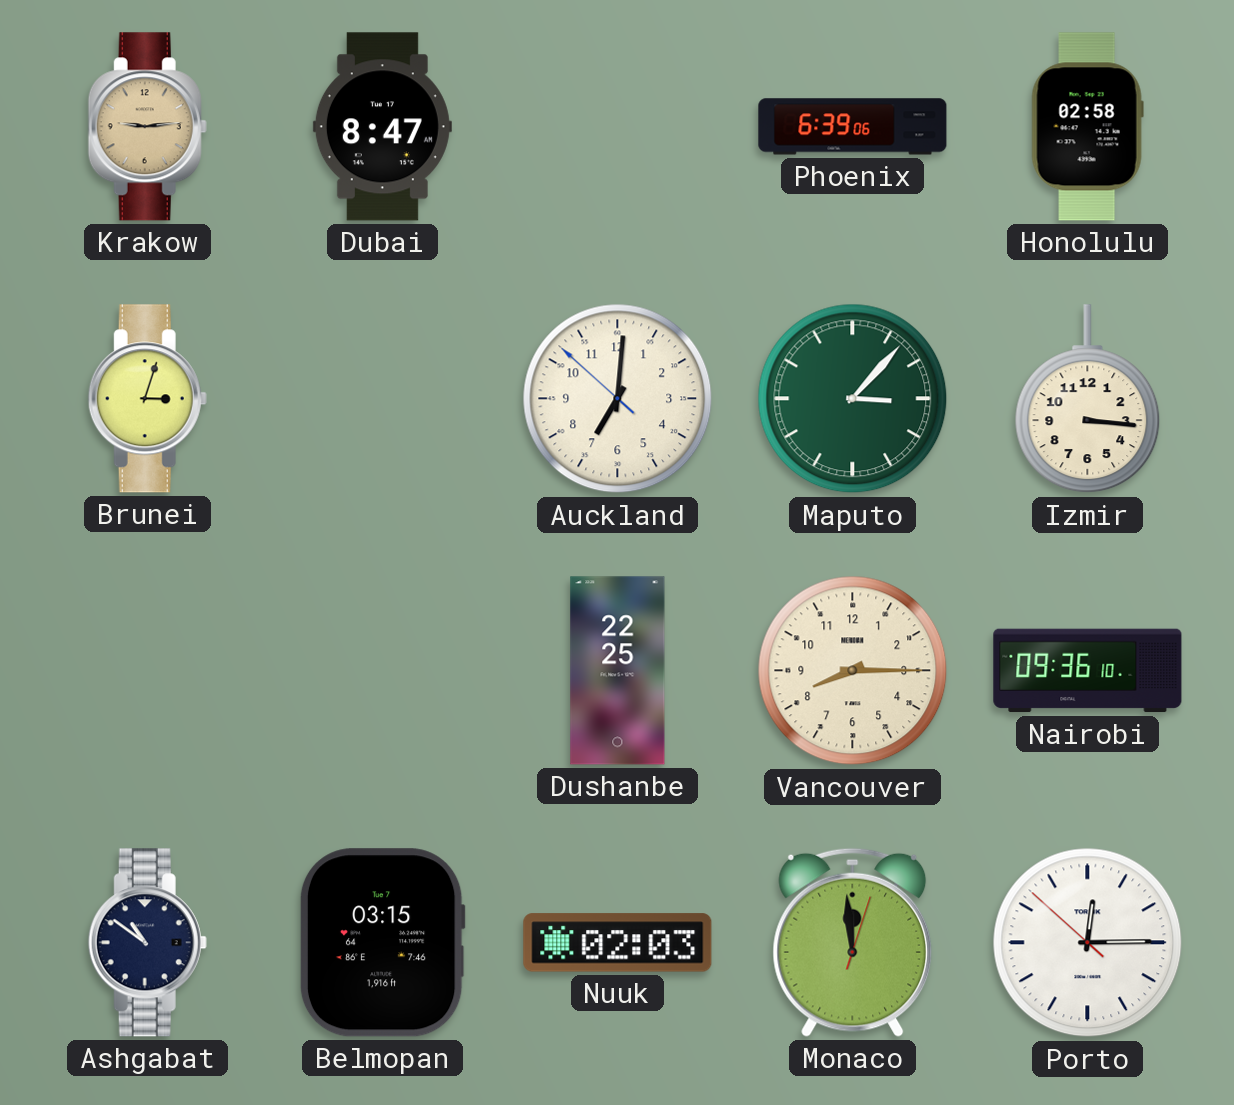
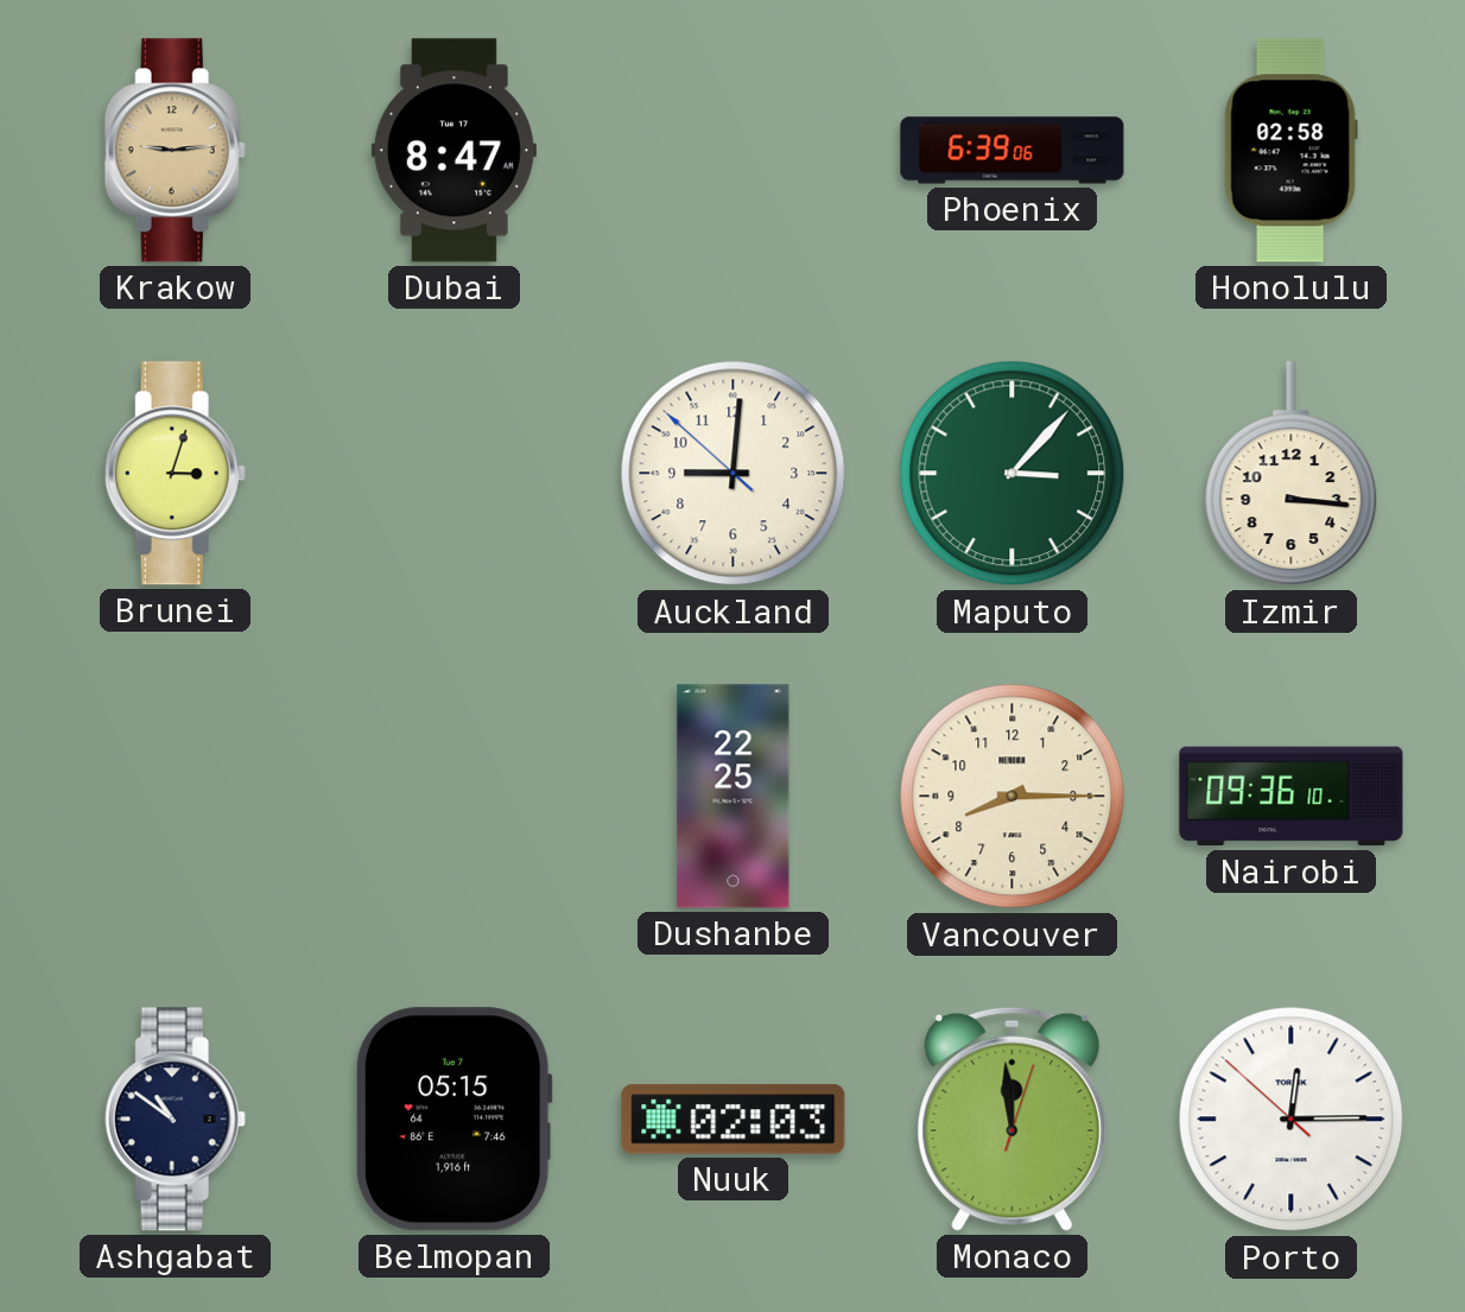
Auckland: 7:00 -> 9:00
Belmopan: 03:15 -> 05:15
